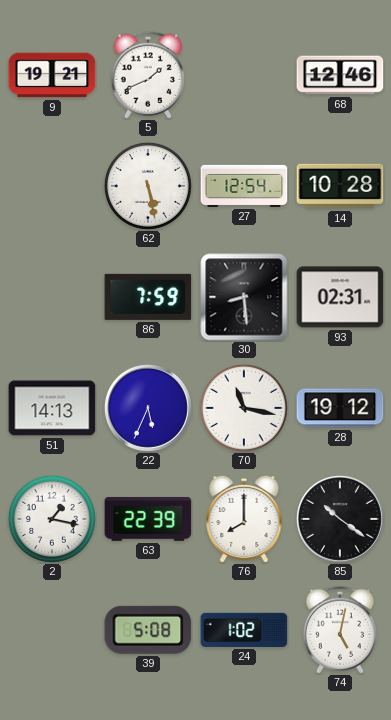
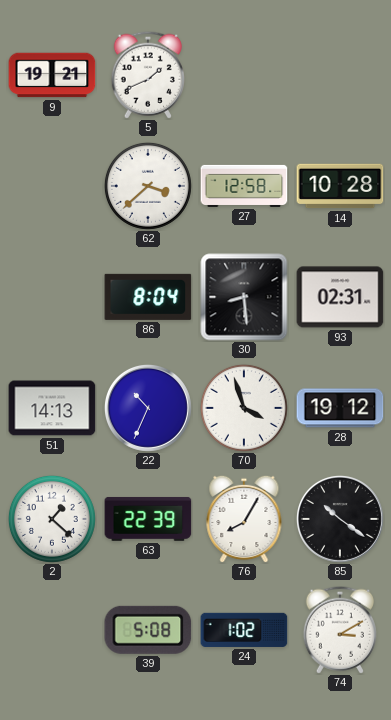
68: 12:46 -> none
62: 5:28 -> 3:38
27: 12:54 -> 12:58
86: 7:59 -> 8:04
22: 5:34 -> 10:34
70: 11:17 -> 3:57
2: 1:17 -> 1:22
76: 8:00 -> 8:05
74: 5:02 -> 3:10
